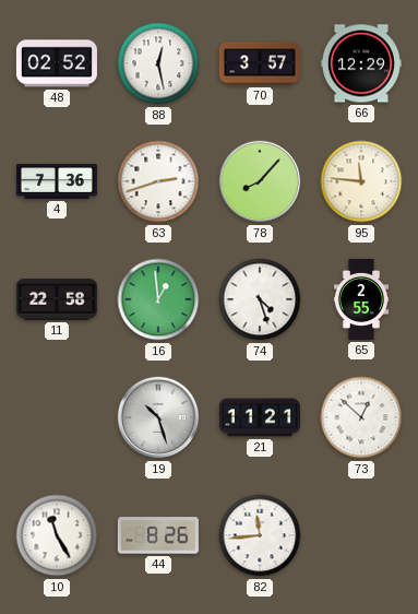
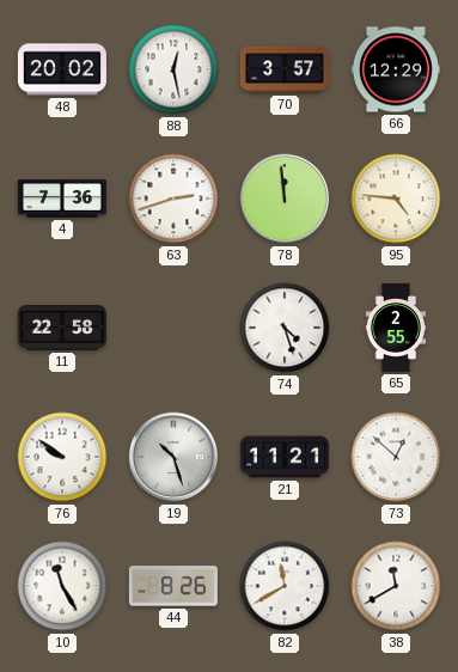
48: 02:52 -> 20:02
78: 8:07 -> 11:59
95: 11:46 -> 4:46
16: 12:59 -> none
76: none -> 9:51
82: 11:44 -> 11:40
38: none -> 11:40
